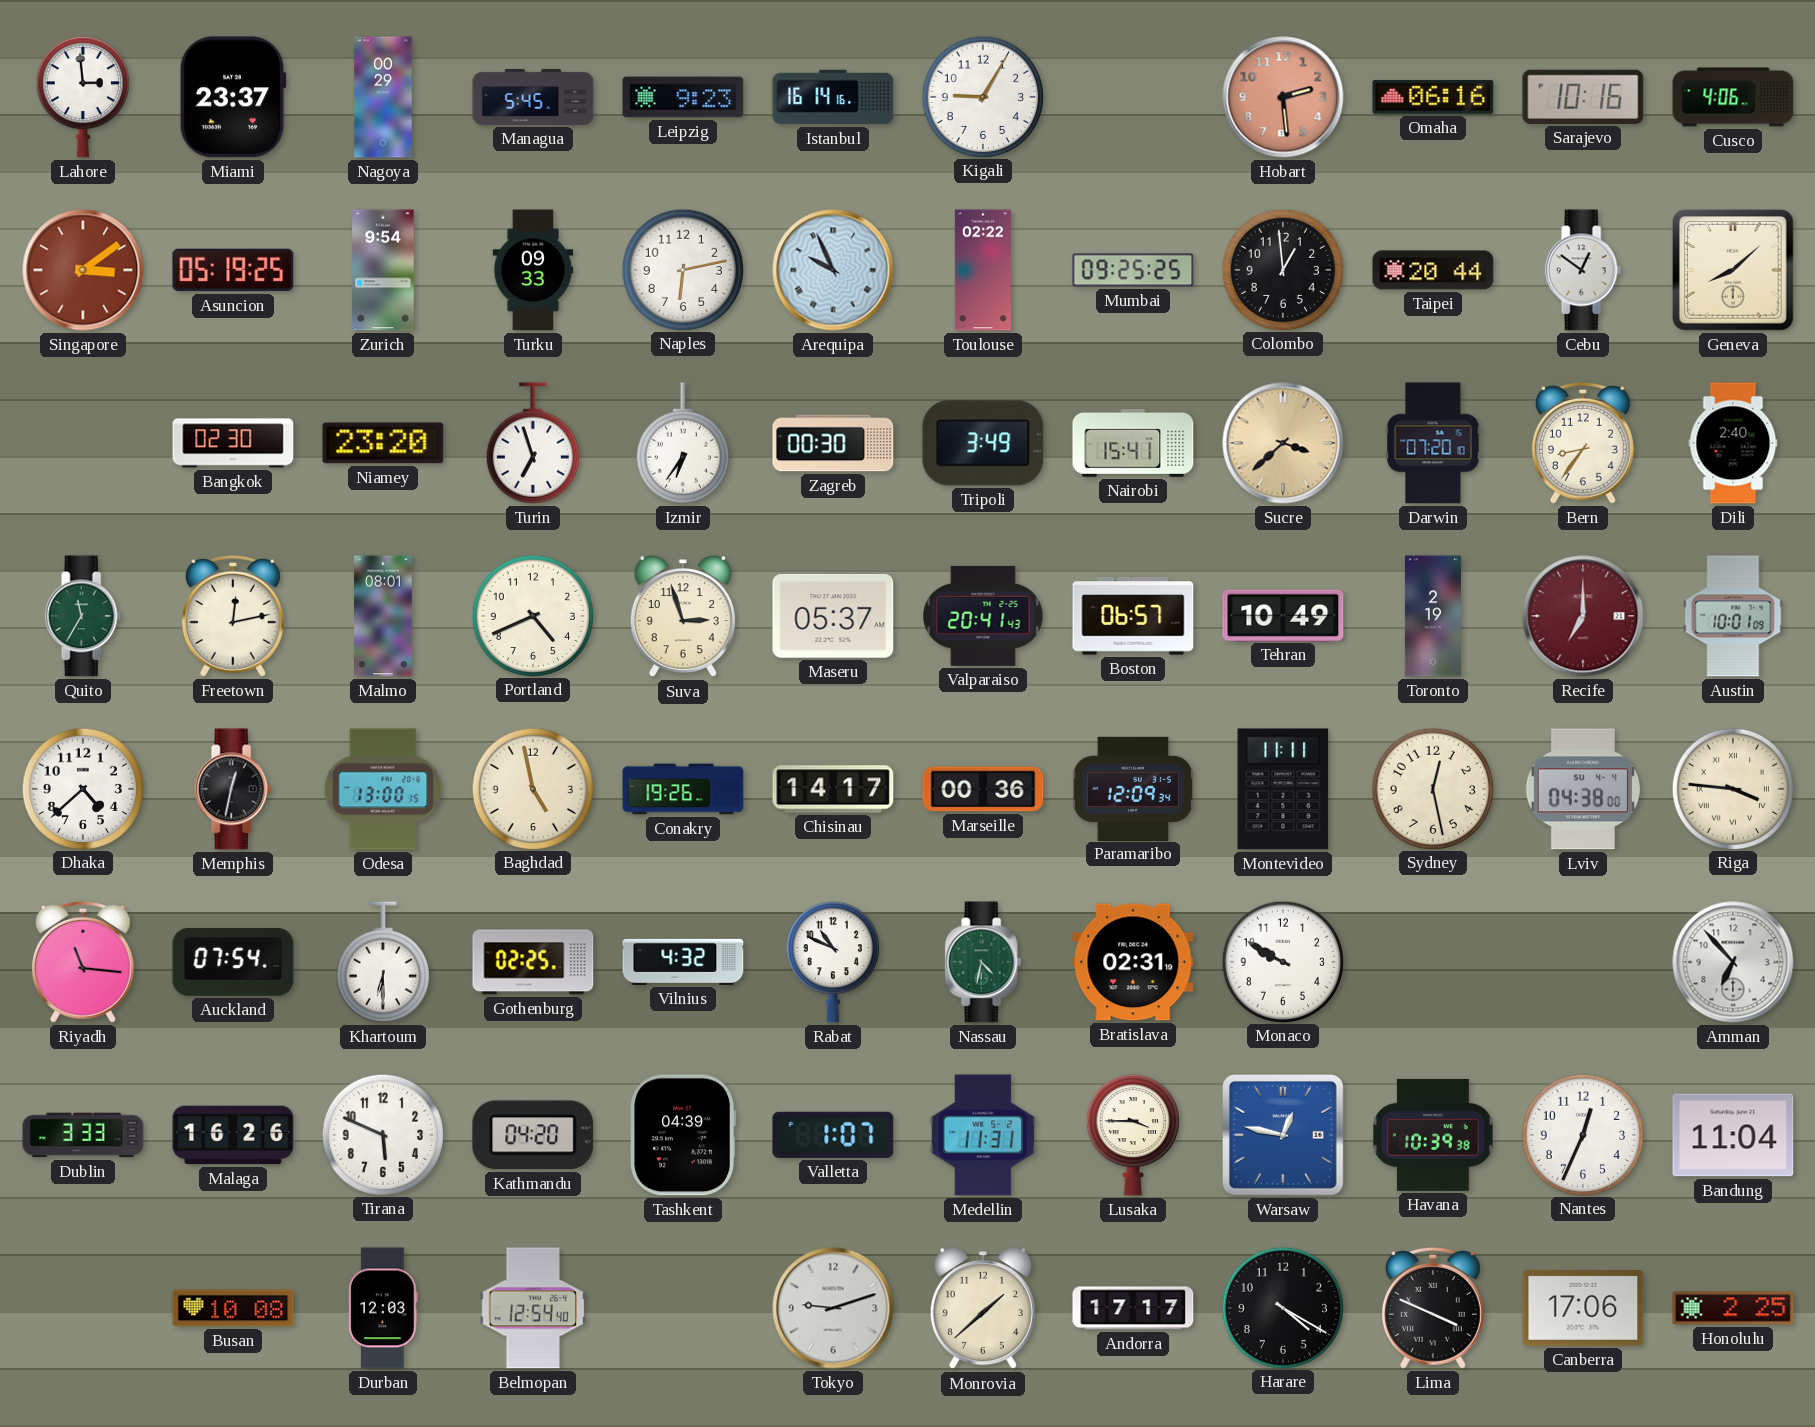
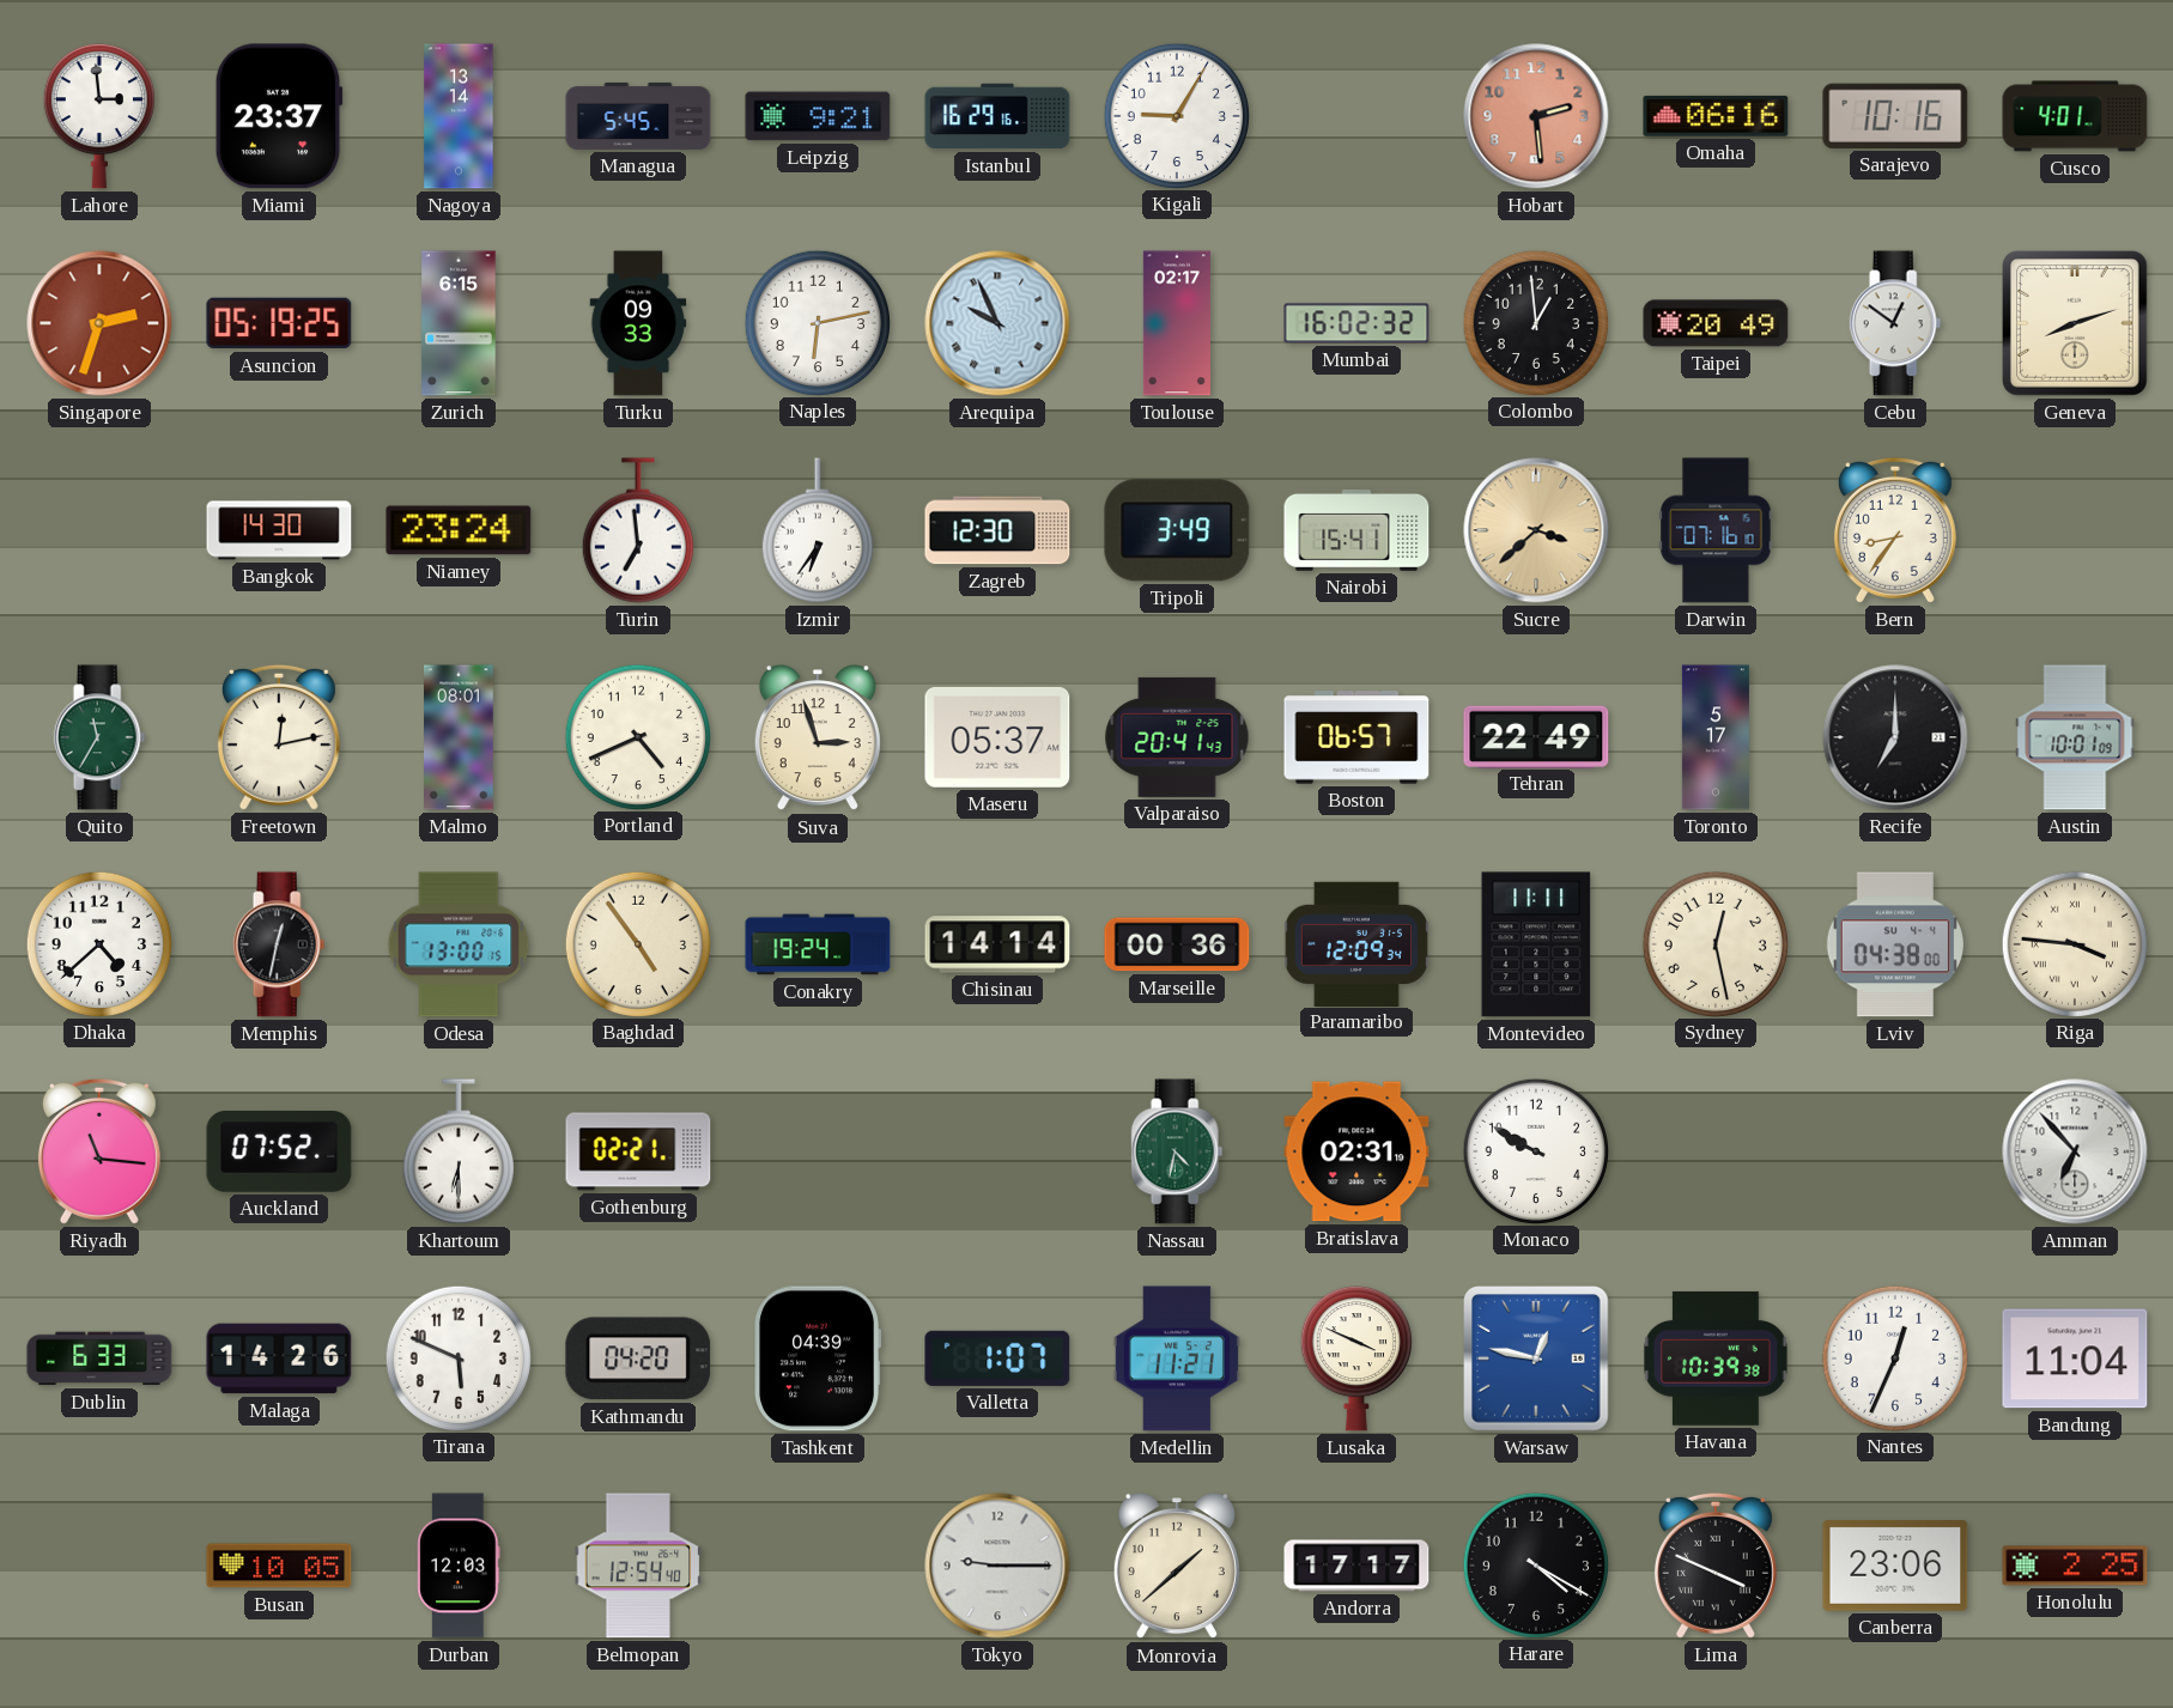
Nagoya: 00:29 -> 13:14
Leipzig: 9:23 -> 9:21
Istanbul: 16:14 -> 16:29
Cusco: 4:06 -> 4:01
Singapore: 3:09 -> 2:33
Zurich: 9:54 -> 6:15
Toulouse: 02:22 -> 02:17
Mumbai: 09:25 -> 16:02
Taipei: 20:44 -> 20:49
Geneva: 8:08 -> 8:12
Bangkok: 02:30 -> 14:30
Niamey: 23:20 -> 23:24
Turin: 6:57 -> 6:59
Zagreb: 00:30 -> 12:30
Darwin: 07:20 -> 07:16
Dili: 2:40 -> none
Tehran: 10:49 -> 22:49
Toronto: 2:19 -> 5:17
Recife dial: burgundy -> black
Baghdad: 4:58 -> 4:54
Conakry: 19:26 -> 19:24
Chisinau: 14:17 -> 14:14
Auckland: 07:54 -> 07:52
Gothenburg: 02:25 -> 02:21
Vilnius: 4:32 -> none
Rabat: 10:49 -> none
Dublin: 3:33 -> 6:33
Malaga: 16:26 -> 14:26
Medellin: 11:31 -> 11:21
Lusaka: 3:45 -> 3:49
Busan: 10:08 -> 10:05
Tokyo: 9:12 -> 9:15
Canberra: 17:06 -> 23:06
